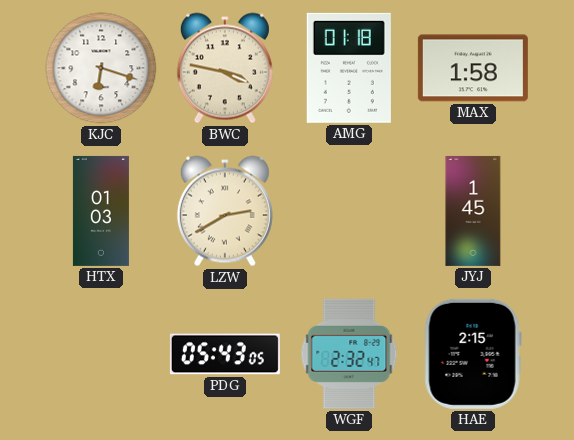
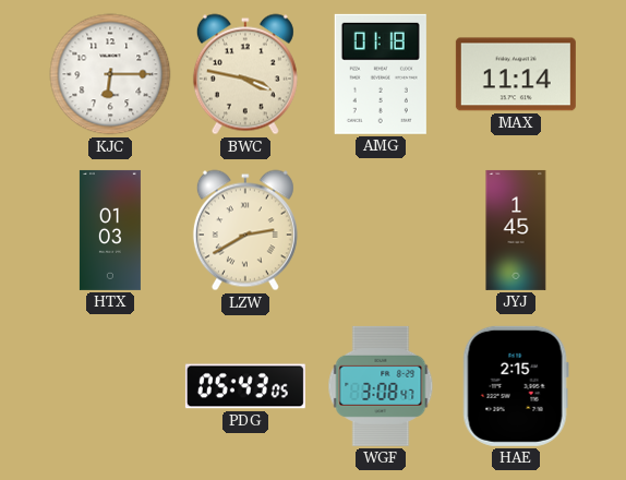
KJC: 6:18 -> 6:15
MAX: 1:58 -> 11:14
WGF: 2:32 -> 3:08
